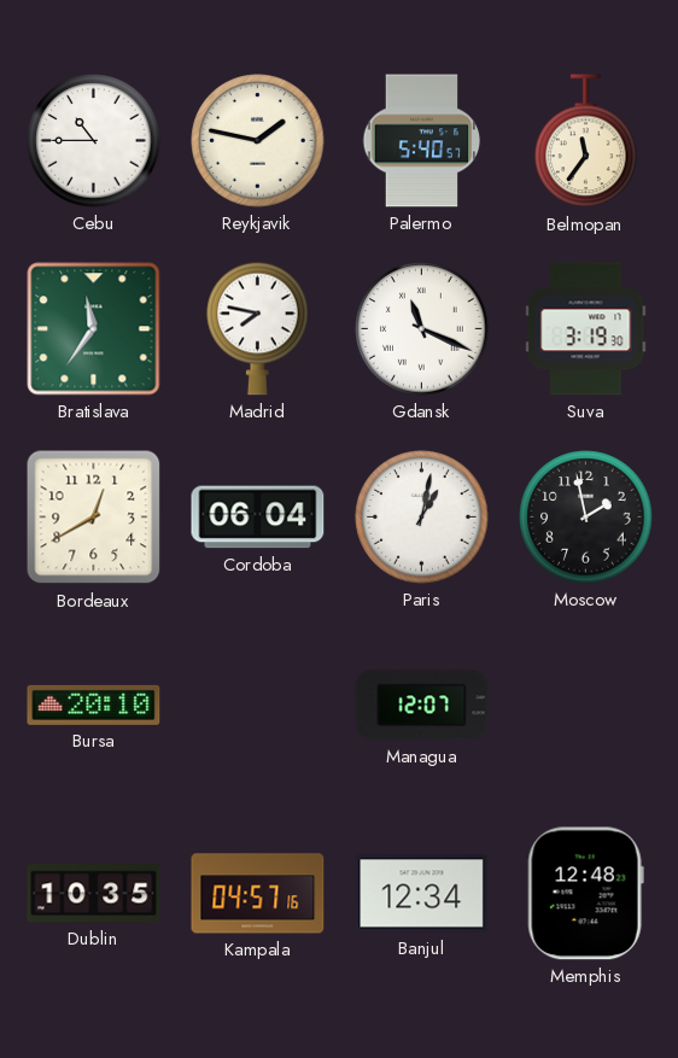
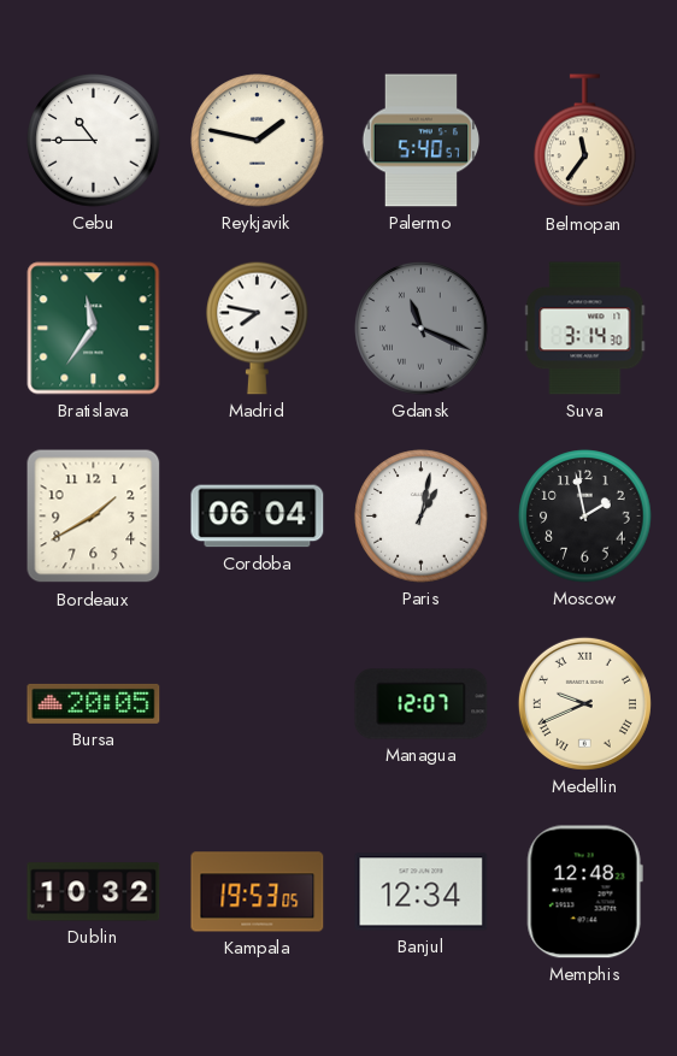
Gdansk dial: white -> grey
Suva: 3:19 -> 3:14
Bordeaux: 12:40 -> 1:40
Bursa: 20:10 -> 20:05
Medellin: none -> 9:41
Dublin: 10:35 -> 10:32
Kampala: 04:57 -> 19:53
